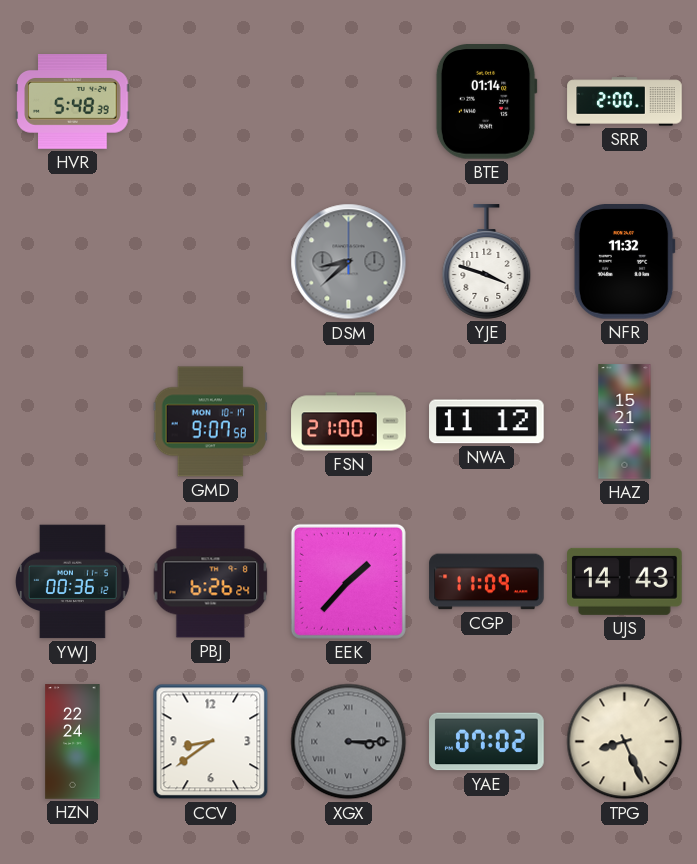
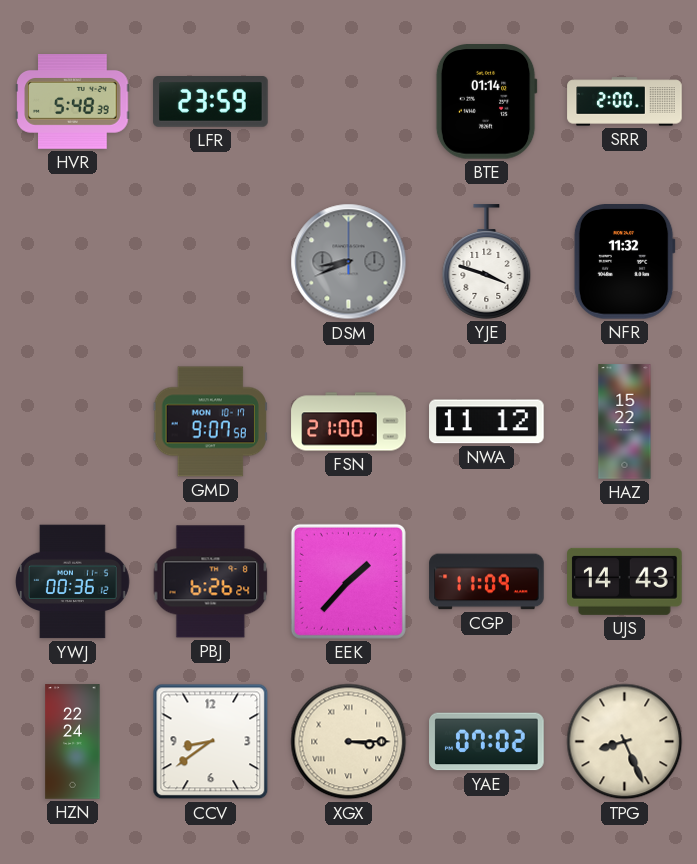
LFR: none -> 23:59
DSM: 8:38 -> 8:41
HAZ: 15:21 -> 15:22
XGX dial: grey -> cream
